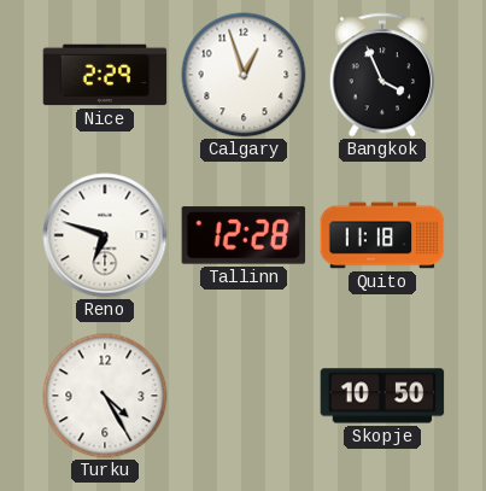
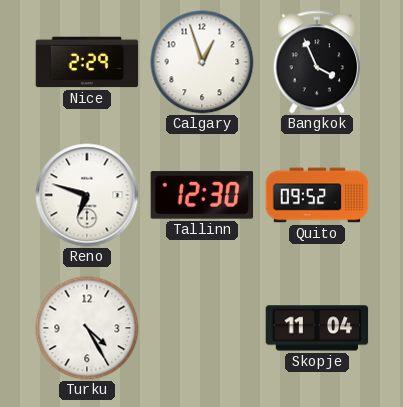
Tallinn: 12:28 -> 12:30
Quito: 11:18 -> 09:52
Skopje: 10:50 -> 11:04
